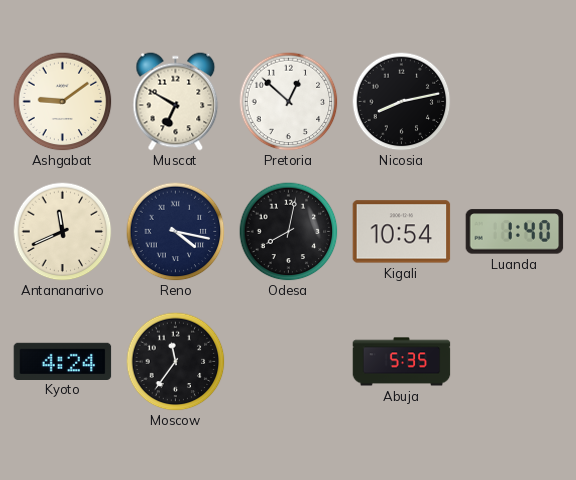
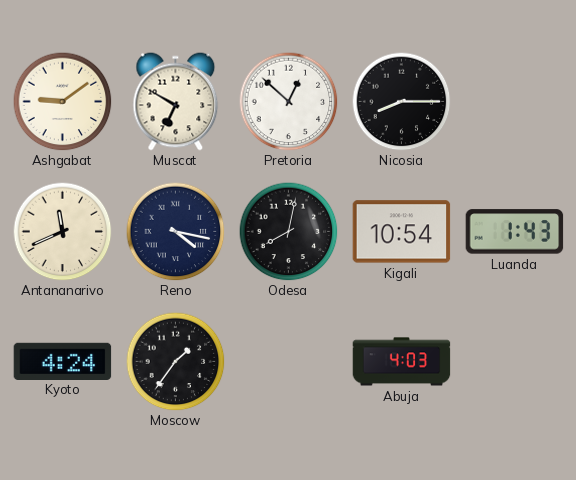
Nicosia: 8:13 -> 8:15
Luanda: 1:40 -> 1:43
Moscow: 11:36 -> 1:36
Abuja: 5:35 -> 4:03
